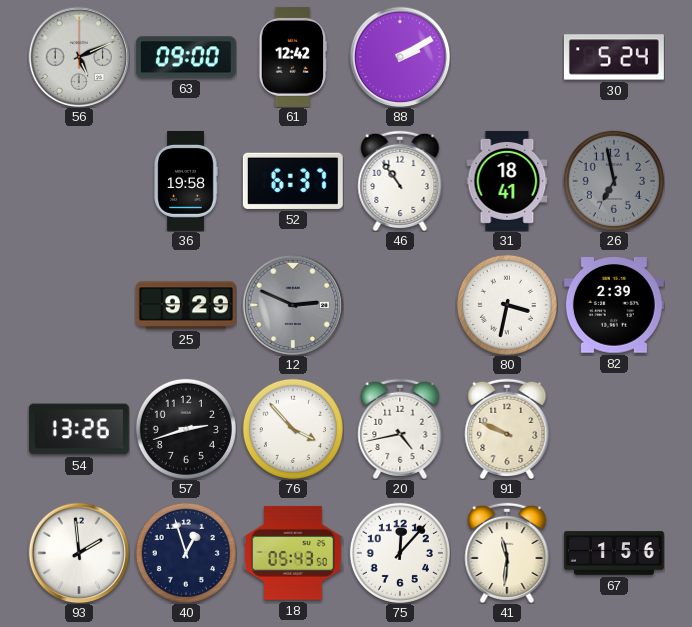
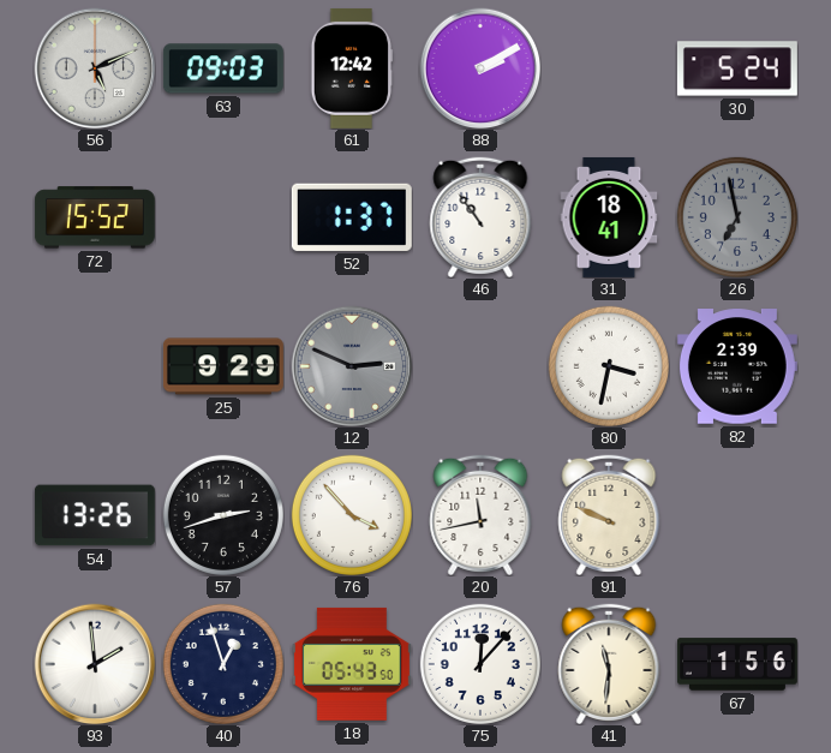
63: 09:00 -> 09:03
72: none -> 15:52
36: 19:58 -> none
52: 6:37 -> 1:37
20: 4:43 -> 11:43
